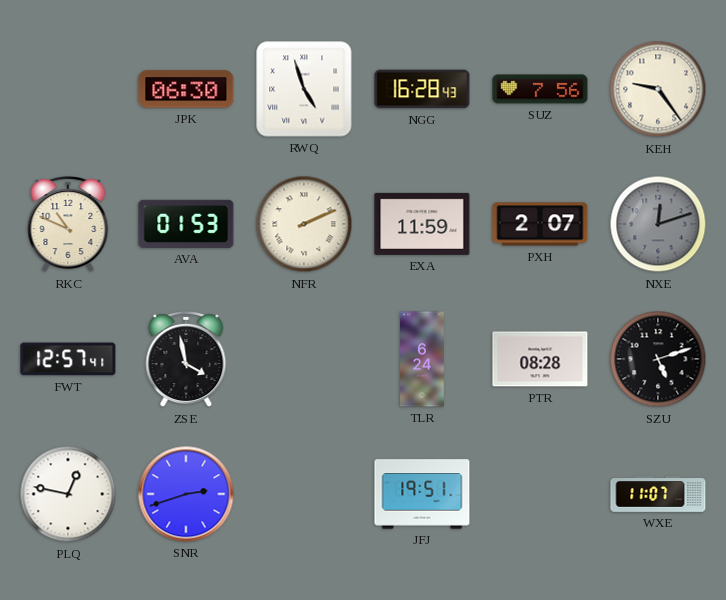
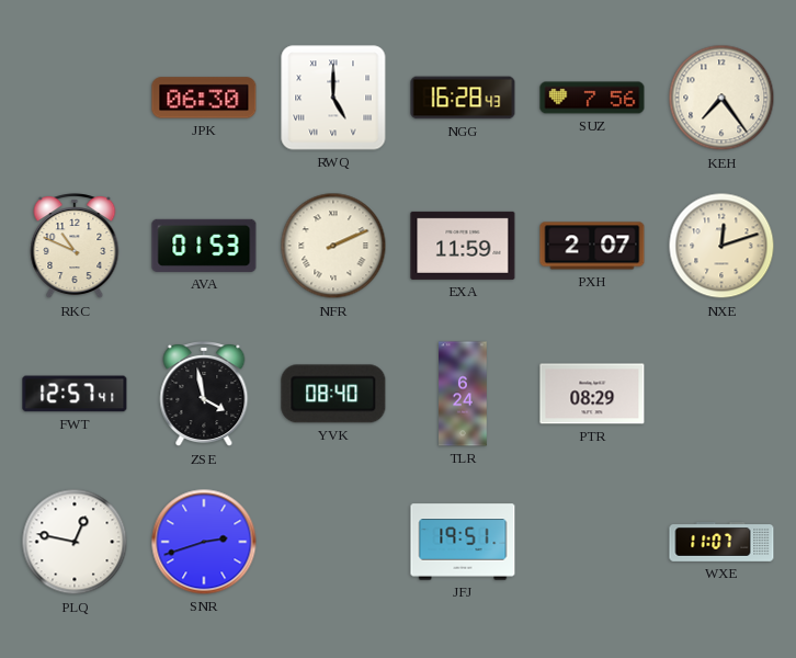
RWQ: 4:57 -> 5:00
KEH: 9:24 -> 7:24
NXE dial: grey -> cream
YVK: none -> 08:40
PTR: 08:28 -> 08:29
SZU: 5:12 -> none
